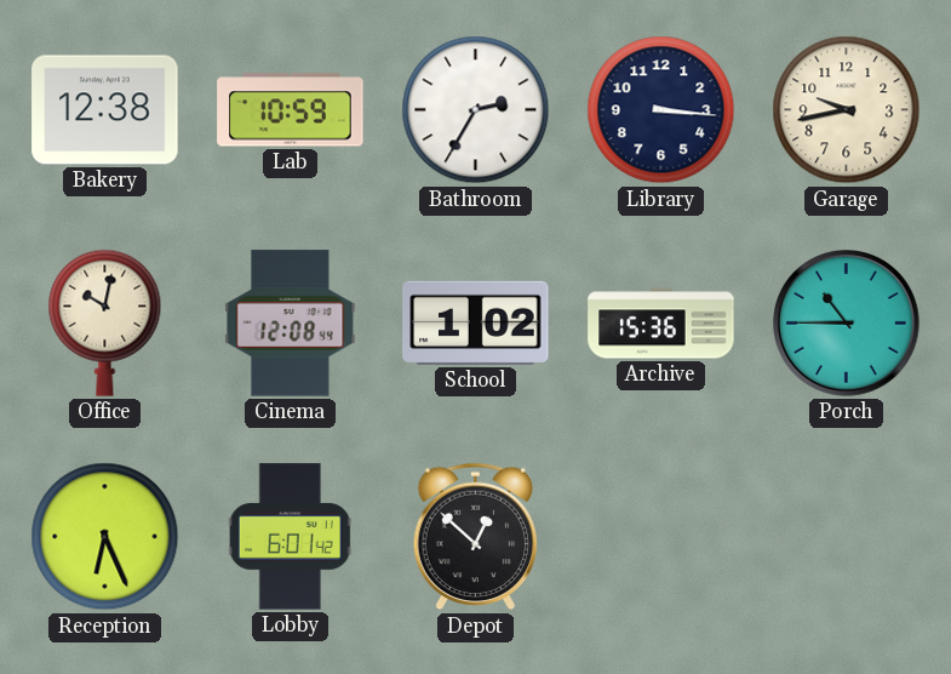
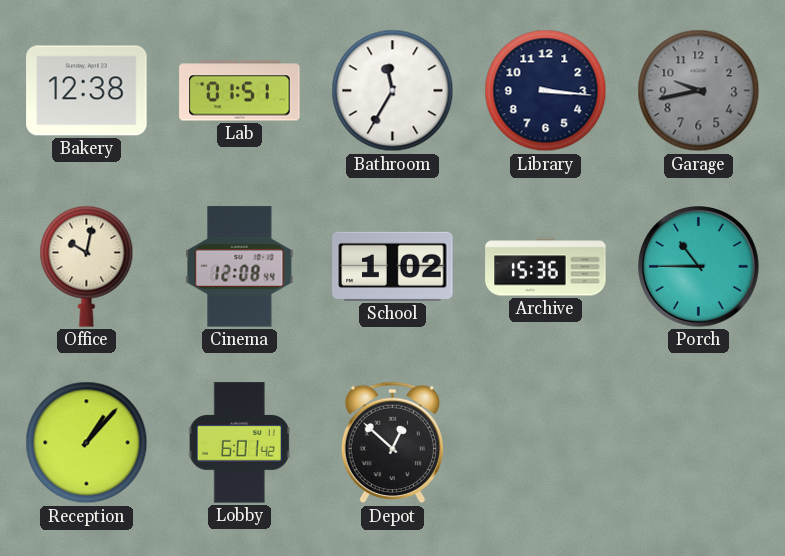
Lab: 10:59 -> 01:51
Bathroom: 2:35 -> 11:35
Garage dial: cream -> grey
Reception: 6:26 -> 1:07
